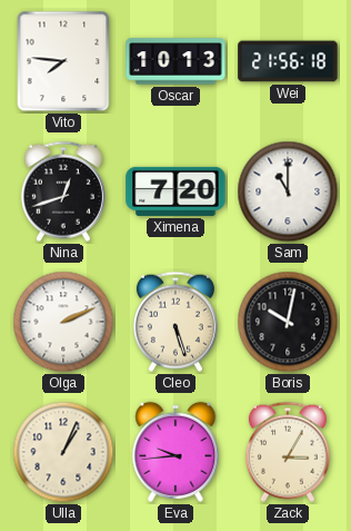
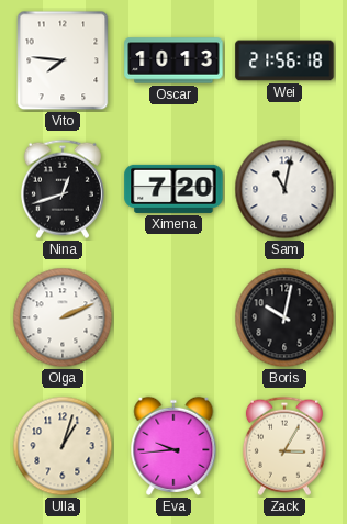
Sam: 11:00 -> 11:02
Cleo: 5:27 -> none
Ulla: 1:04 -> 1:03
